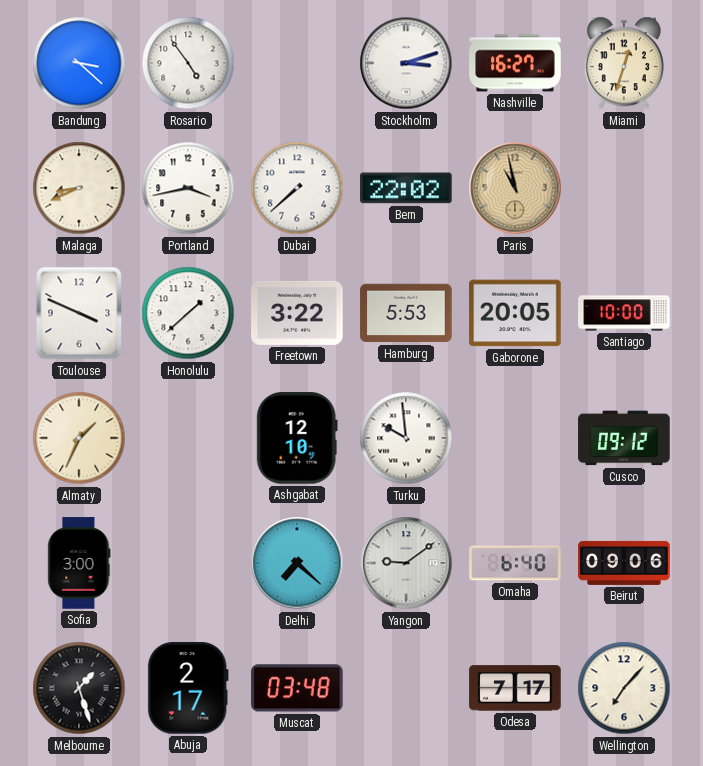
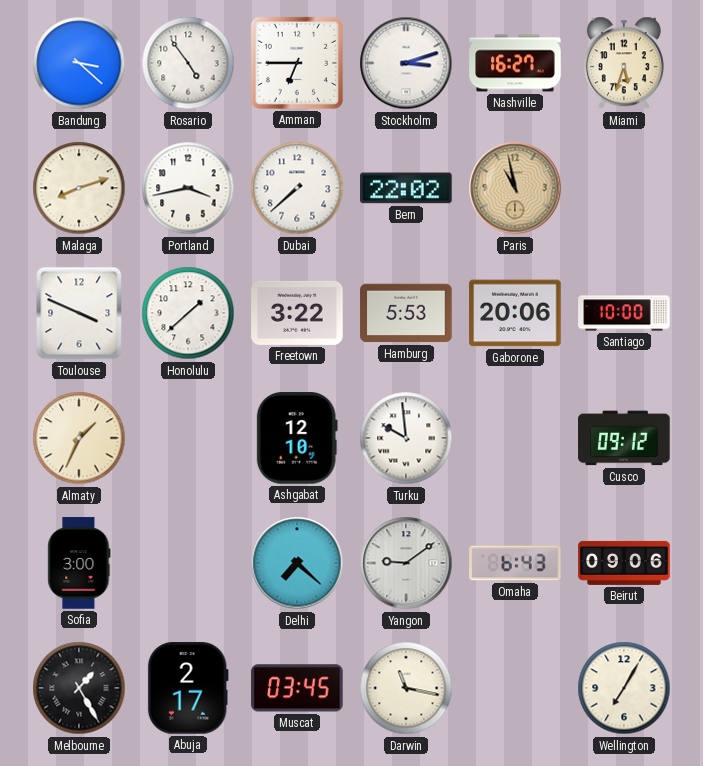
Amman: none -> 6:45
Miami: 12:33 -> 5:33
Malaga: 8:41 -> 8:12
Gaborone: 20:05 -> 20:06
Omaha: 6:40 -> 6:43
Melbourne: 1:27 -> 1:25
Muscat: 03:48 -> 03:45
Darwin: none -> 11:17
Odesa: 7:17 -> none
Wellington: 7:07 -> 7:05
